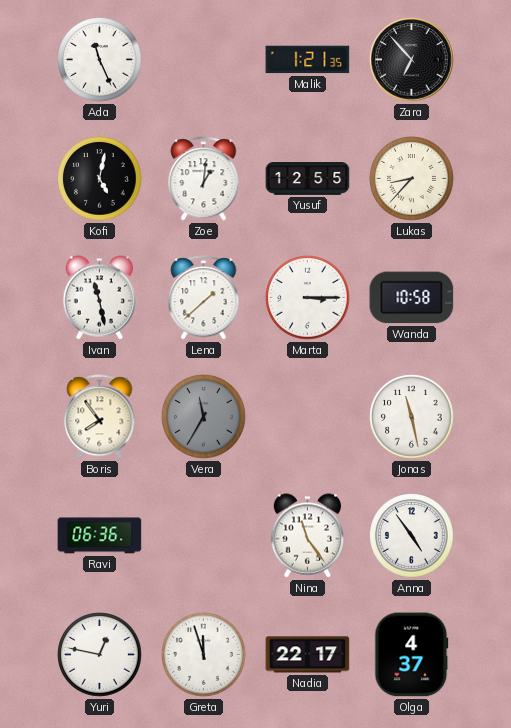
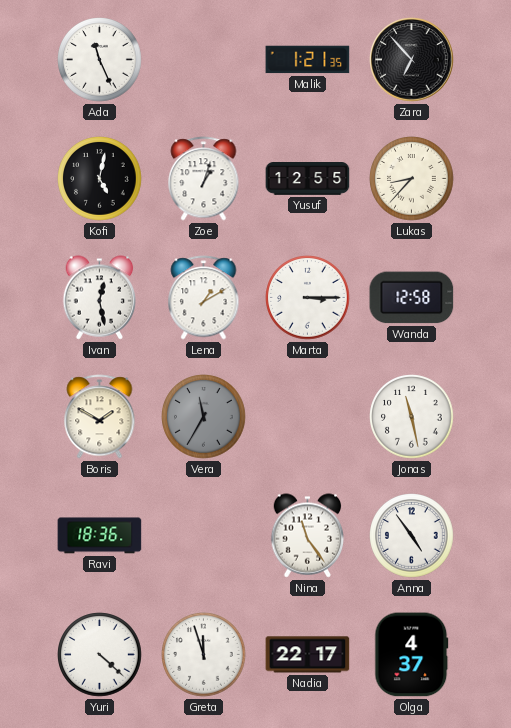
Zoe: 1:01 -> 1:03
Ivan: 11:28 -> 12:28
Lena: 1:38 -> 1:10
Wanda: 10:58 -> 12:58
Boris: 7:54 -> 1:50
Ravi: 06:36 -> 18:36
Yuri: 12:47 -> 4:22
